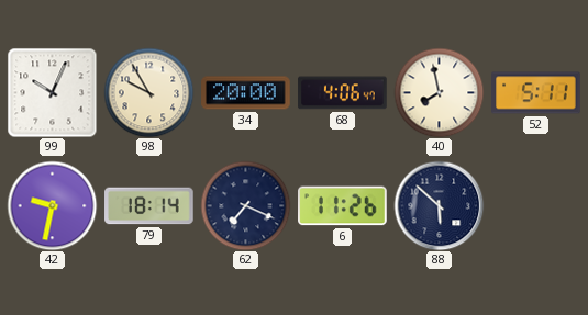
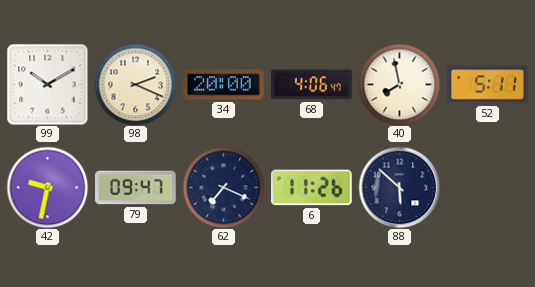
99: 10:04 -> 10:10
98: 9:55 -> 2:19
79: 18:14 -> 09:47
